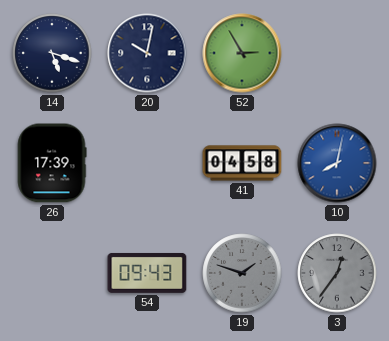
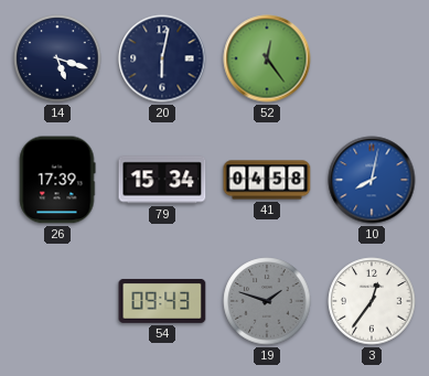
20: 10:02 -> 6:02
52: 2:55 -> 12:24
79: none -> 15:34
3 dial: grey -> white
